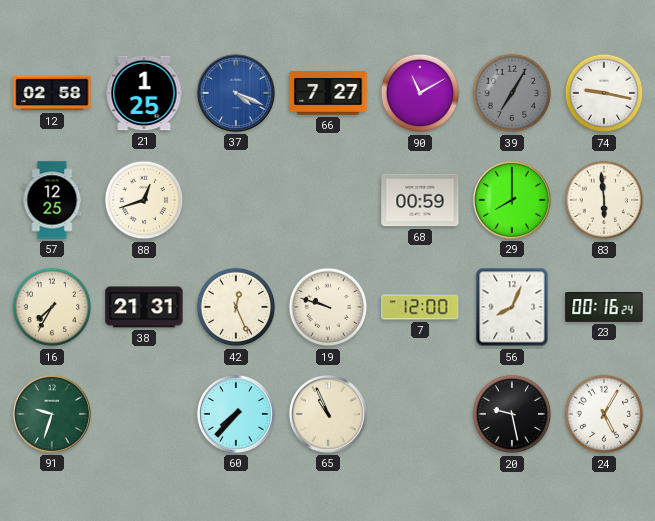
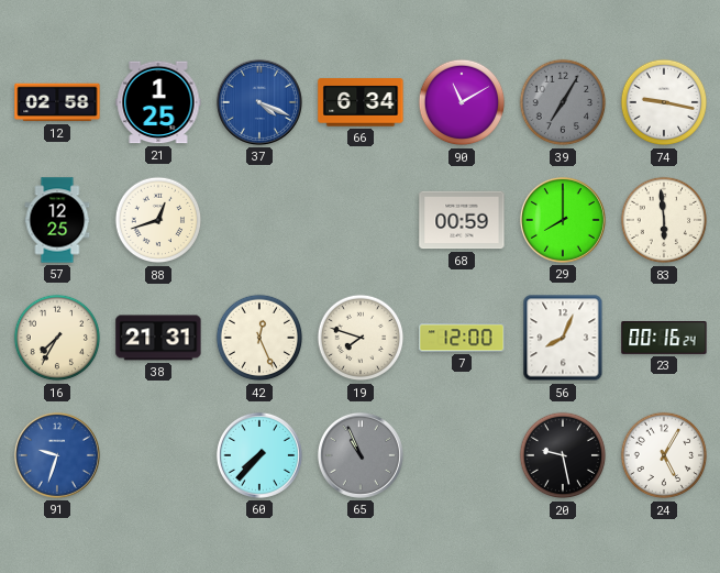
66: 7:27 -> 6:34
19: 9:48 -> 7:48
91 dial: green -> blue
65 dial: cream -> grey
